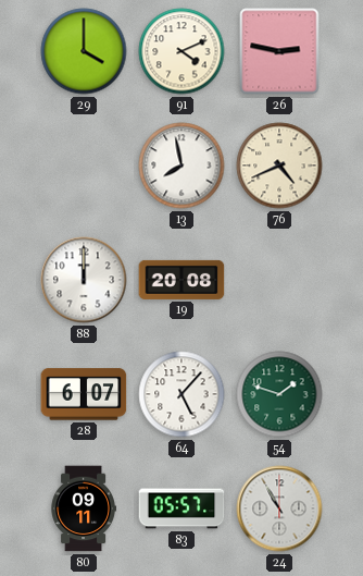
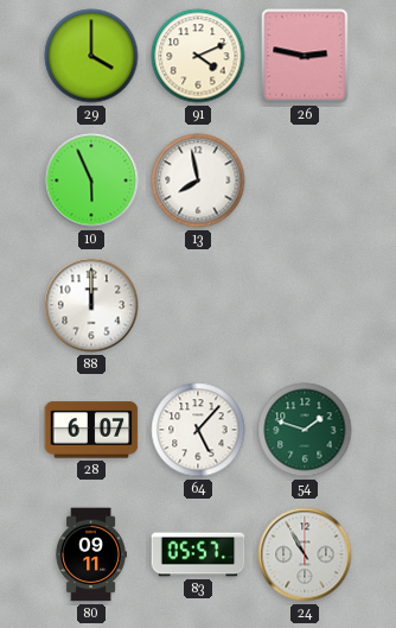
10: none -> 5:56
76: 4:41 -> none
19: 20:08 -> none
